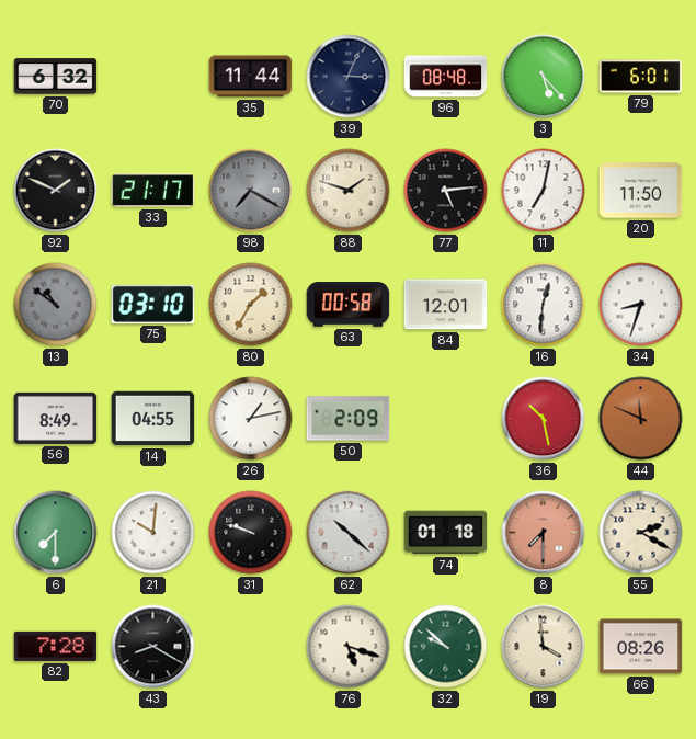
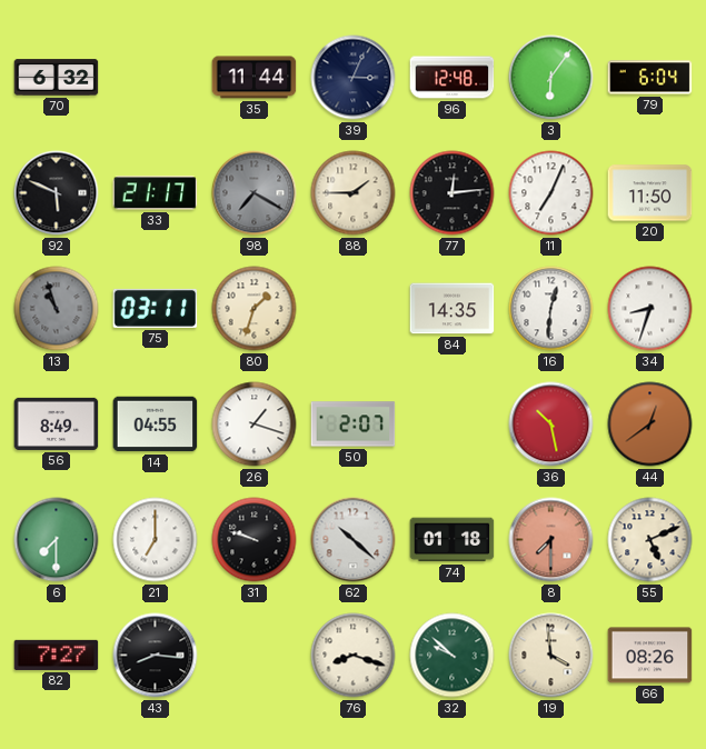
96: 08:48 -> 12:48
3: 5:23 -> 6:06
79: 6:01 -> 6:04
92: 1:49 -> 5:49
88: 1:48 -> 1:45
77: 5:14 -> 12:14
11: 7:02 -> 7:04
13: 10:51 -> 10:57
75: 03:10 -> 03:11
80: 1:35 -> 1:33
63: 00:58 -> none
84: 12:01 -> 14:35
26: 1:13 -> 1:18
50: 2:09 -> 2:07
44: 11:49 -> 12:39
21: 10:01 -> 7:00
55: 2:20 -> 5:11
82: 7:28 -> 7:27
43: 8:20 -> 8:16
76: 5:18 -> 8:18
